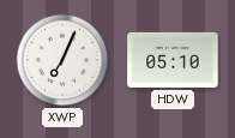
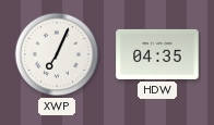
HDW: 05:10 -> 04:35
